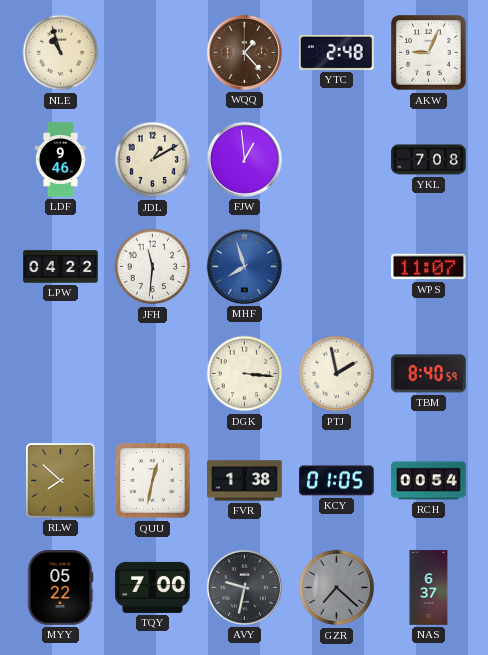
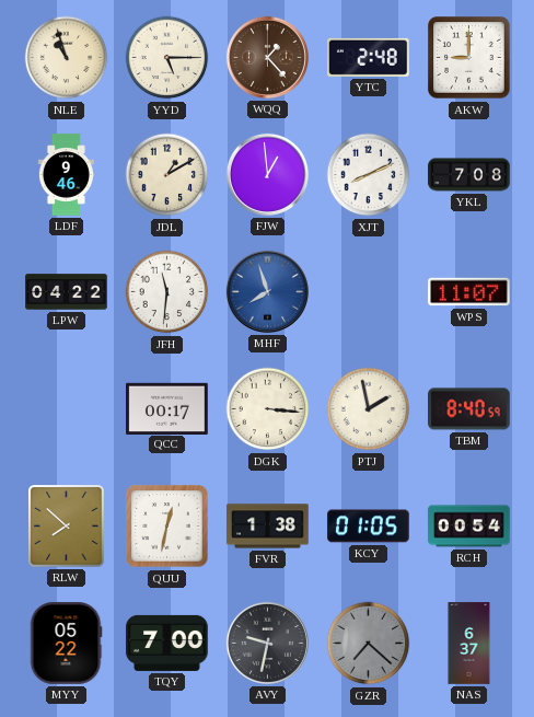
YYD: none -> 5:15
AKW: 9:04 -> 9:00
XJT: none -> 8:11
QCC: none -> 00:17
